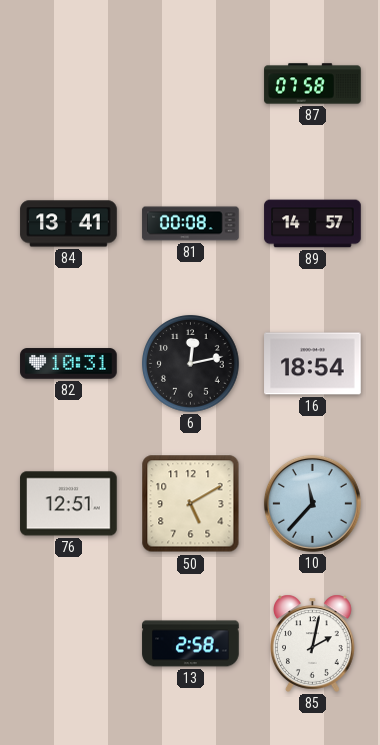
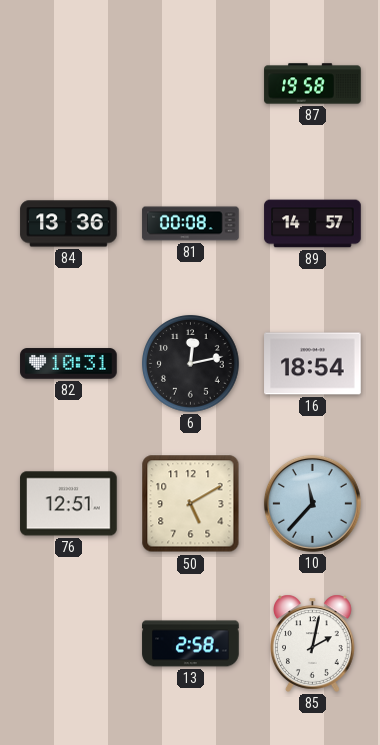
87: 07:58 -> 19:58
84: 13:41 -> 13:36
